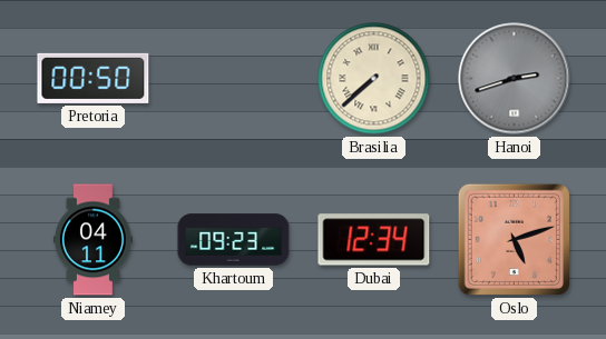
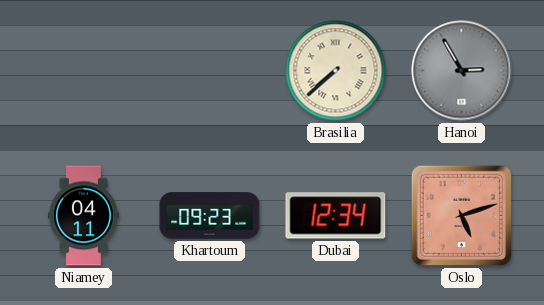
Pretoria: 00:50 -> none
Hanoi: 2:42 -> 2:55
